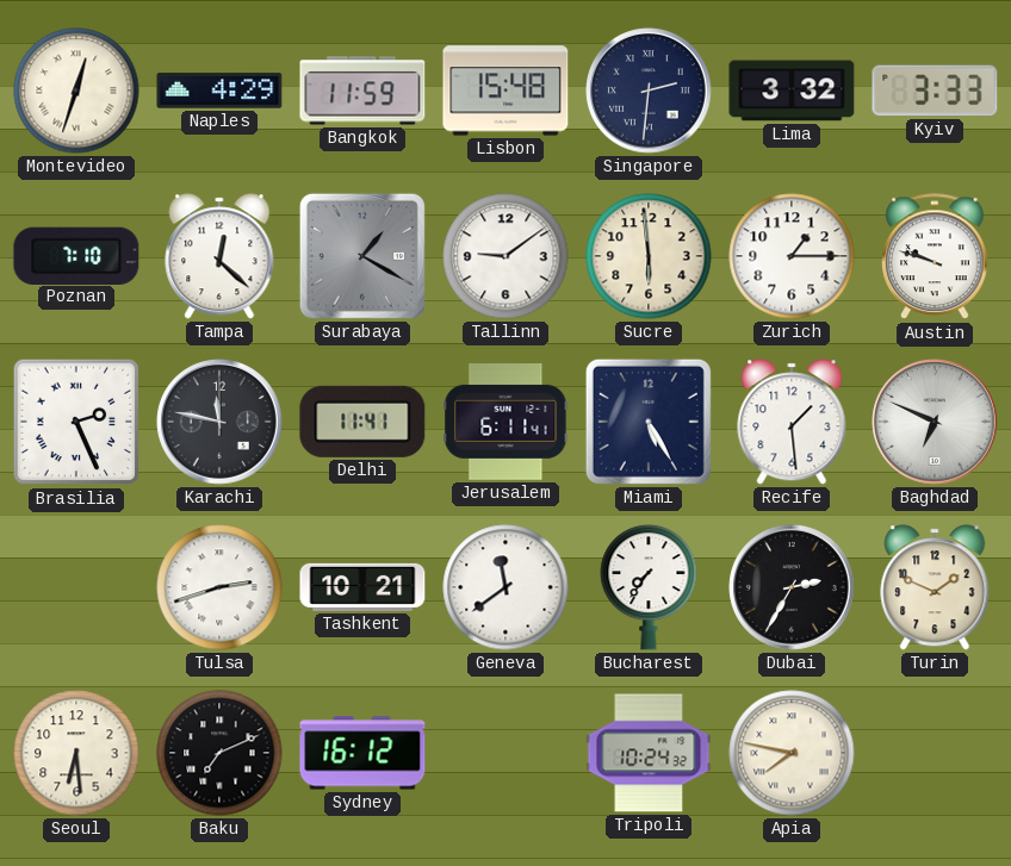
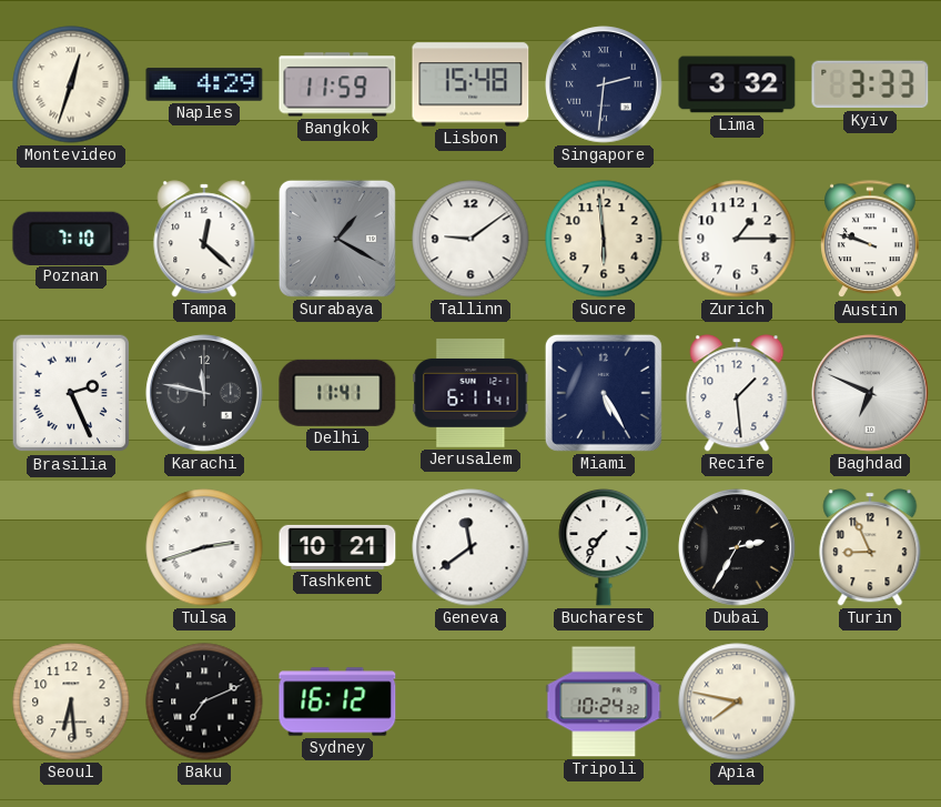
Turin: 1:49 -> 8:56
